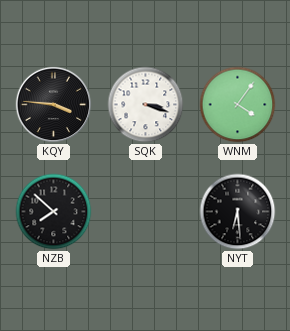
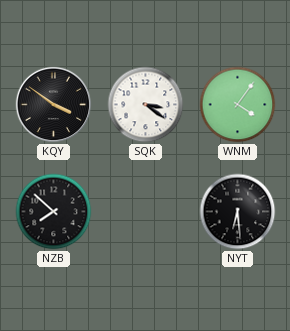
KQY: 3:46 -> 3:51
SQK: 3:18 -> 3:21
